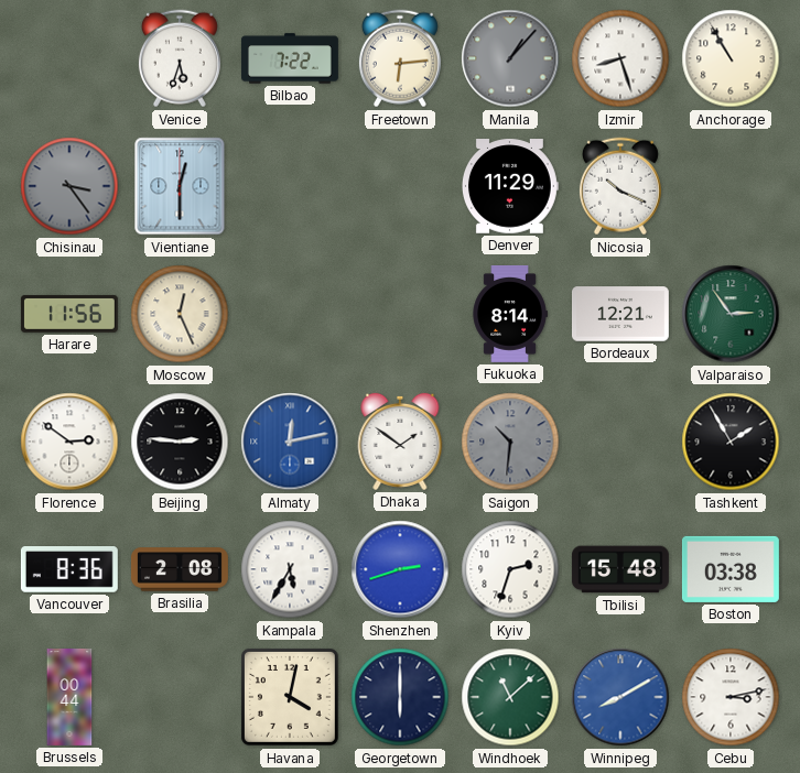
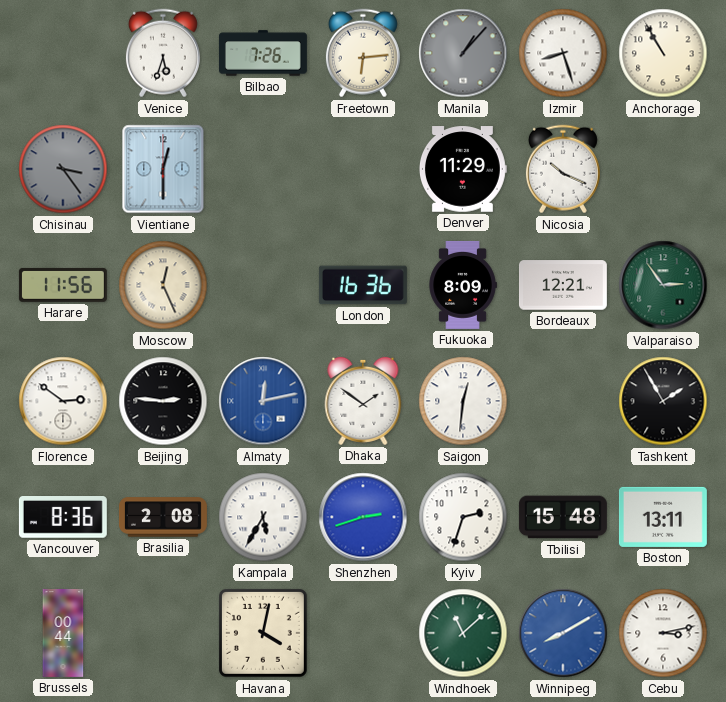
Bilbao: 7:22 -> 7:26
London: none -> 16:36
Fukuoka: 8:14 -> 8:09
Saigon: 10:31 -> 12:31
Saigon dial: grey -> white
Boston: 03:38 -> 13:11
Georgetown: 6:00 -> none
